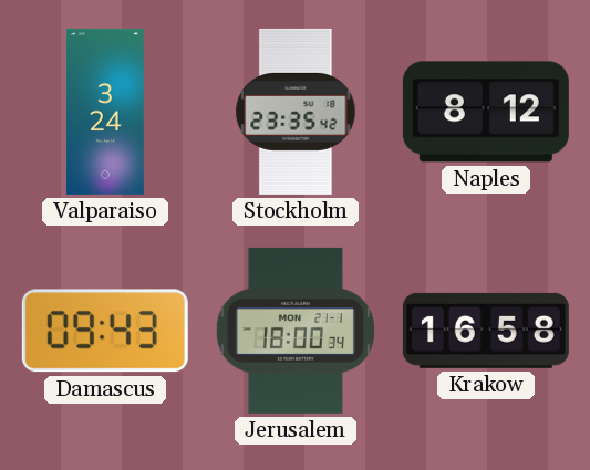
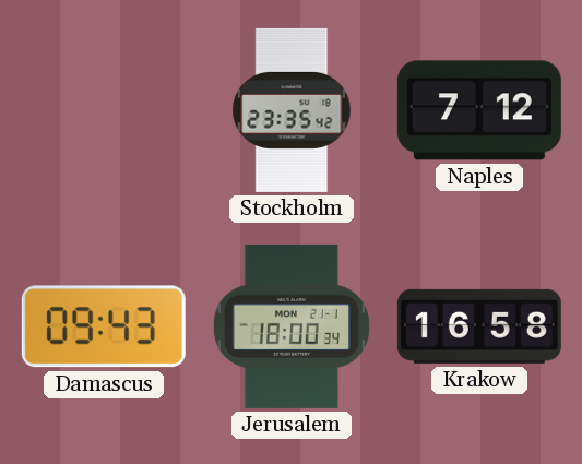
Valparaiso: 3:24 -> none
Naples: 8:12 -> 7:12
